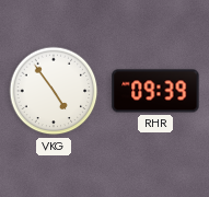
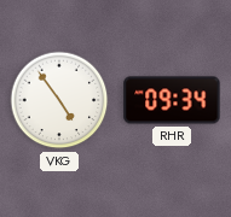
RHR: 09:39 -> 09:34
